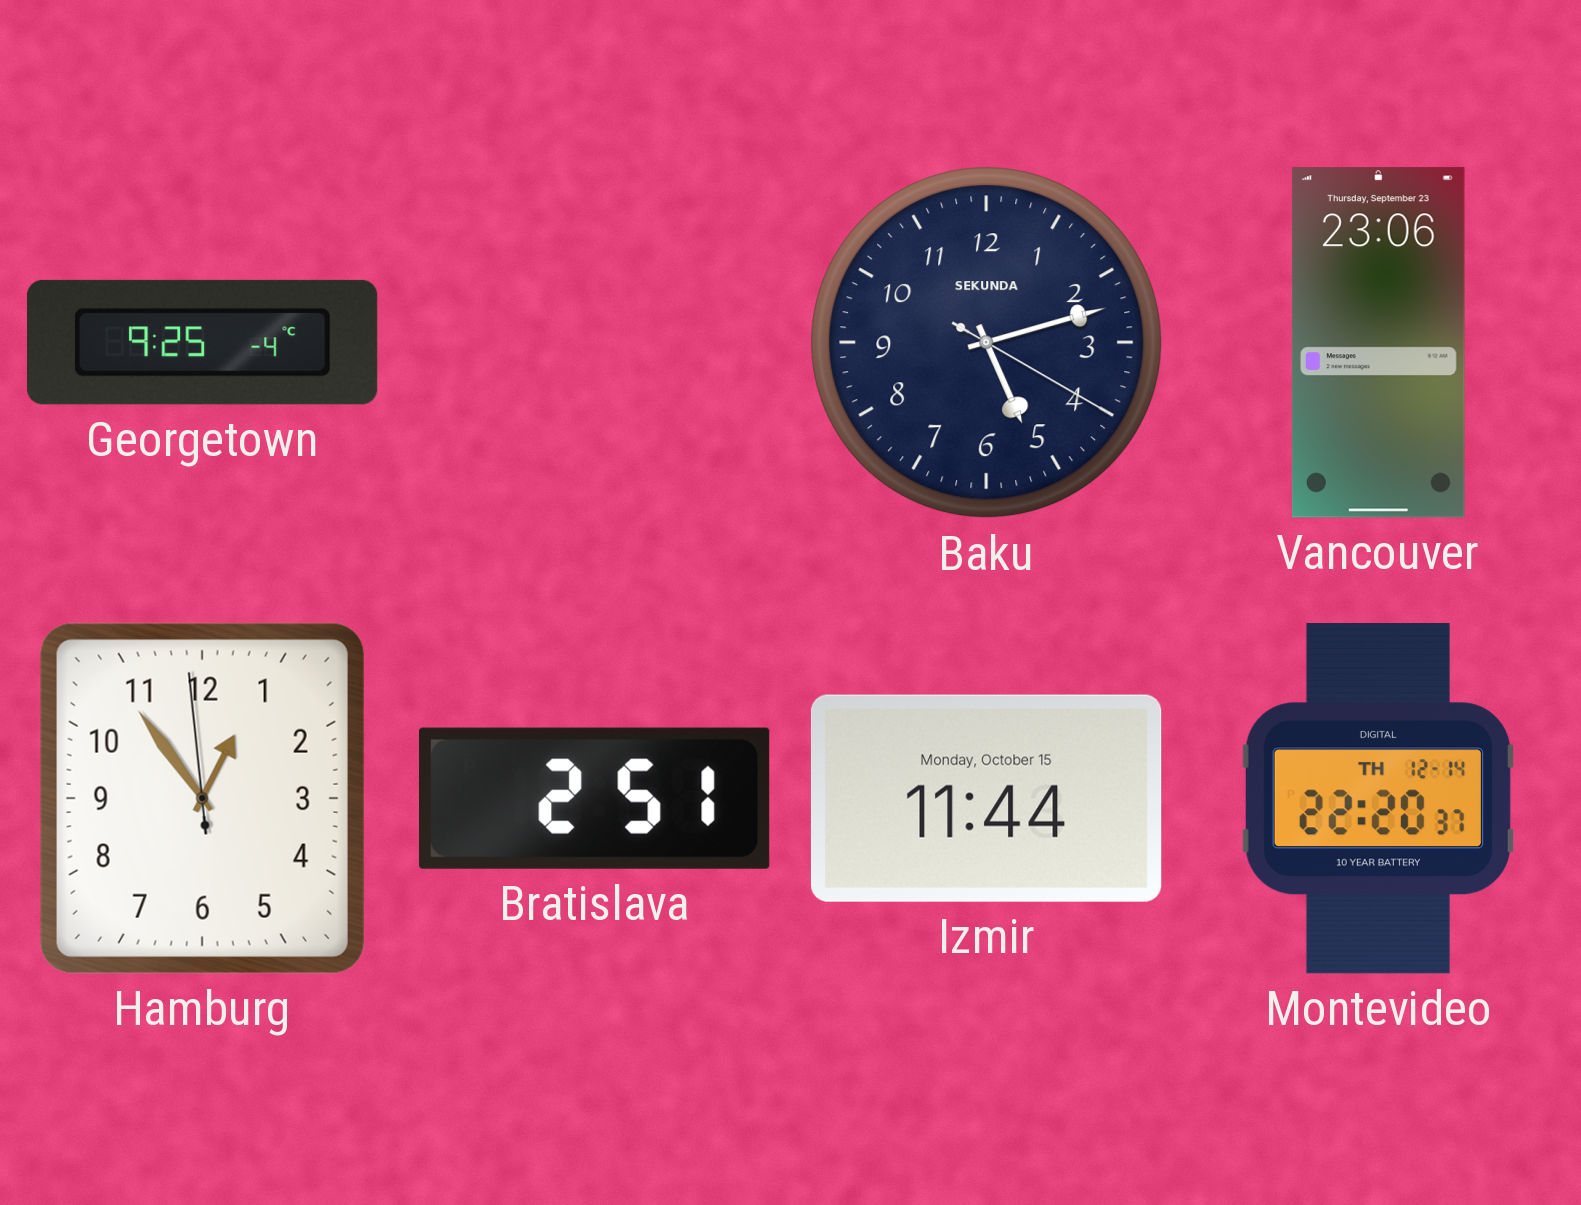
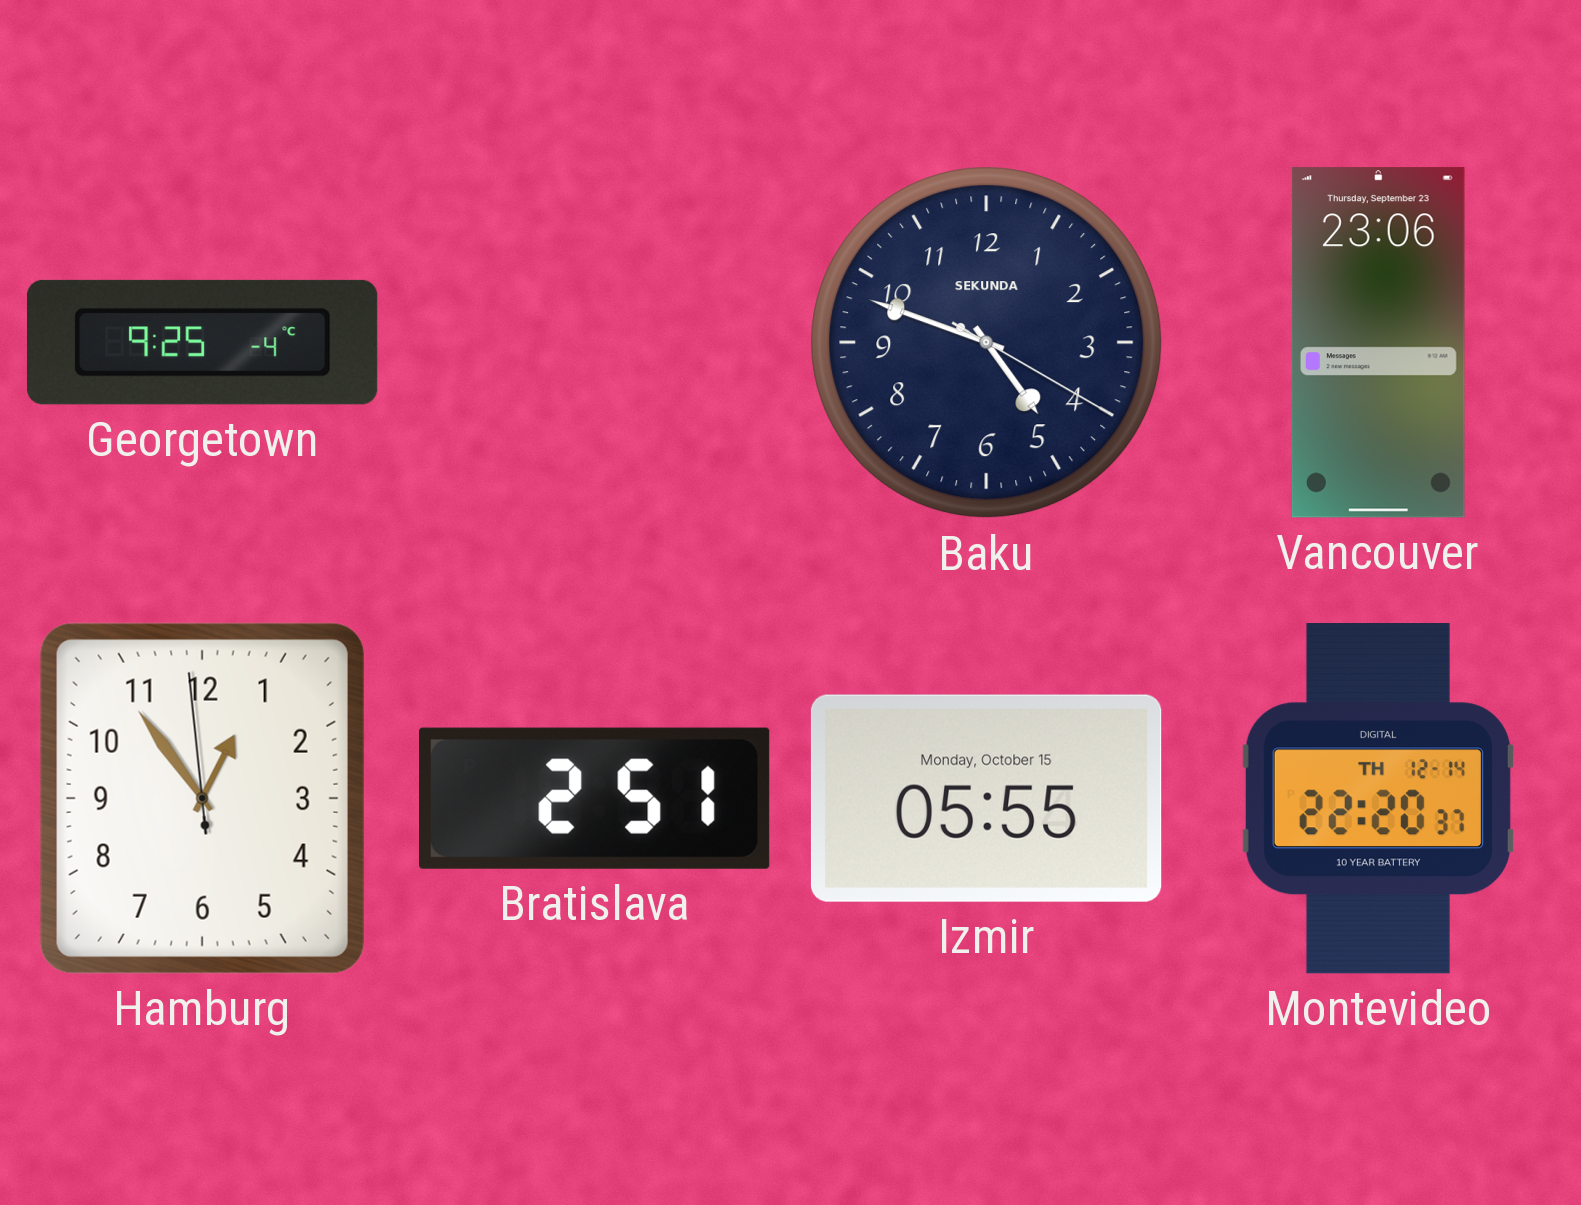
Baku: 5:12 -> 4:48
Izmir: 11:44 -> 05:55
